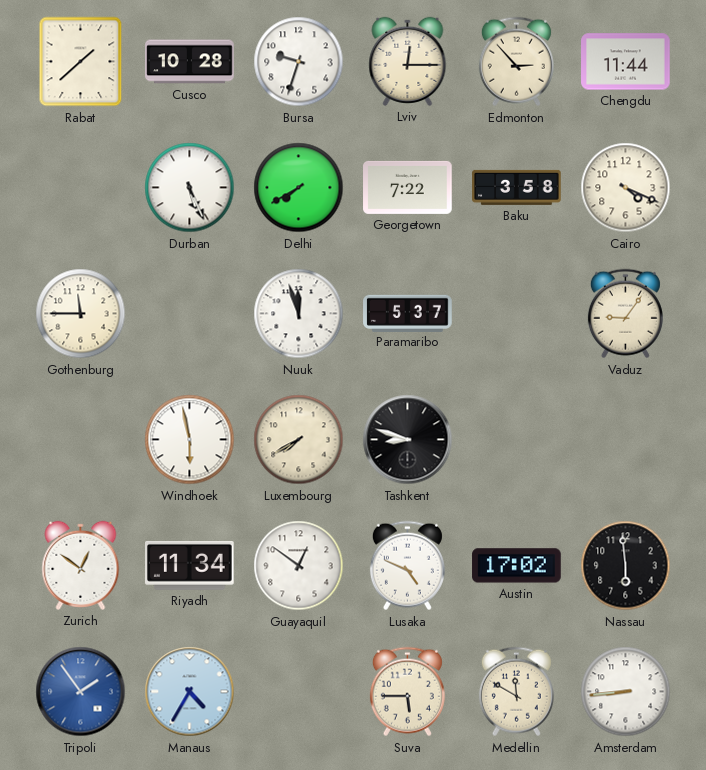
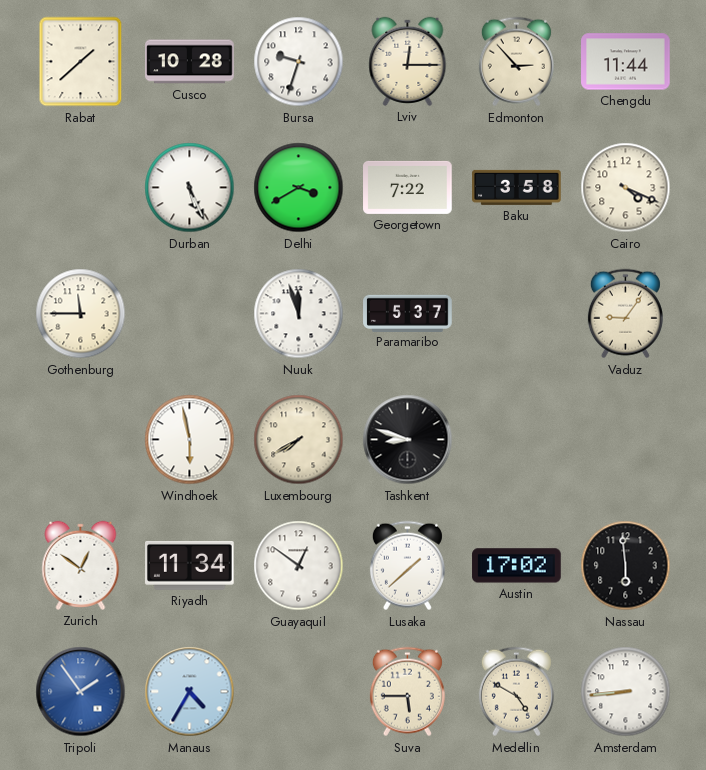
Delhi: 7:40 -> 3:40
Lusaka: 4:49 -> 1:38
Medellin: 11:50 -> 4:50
